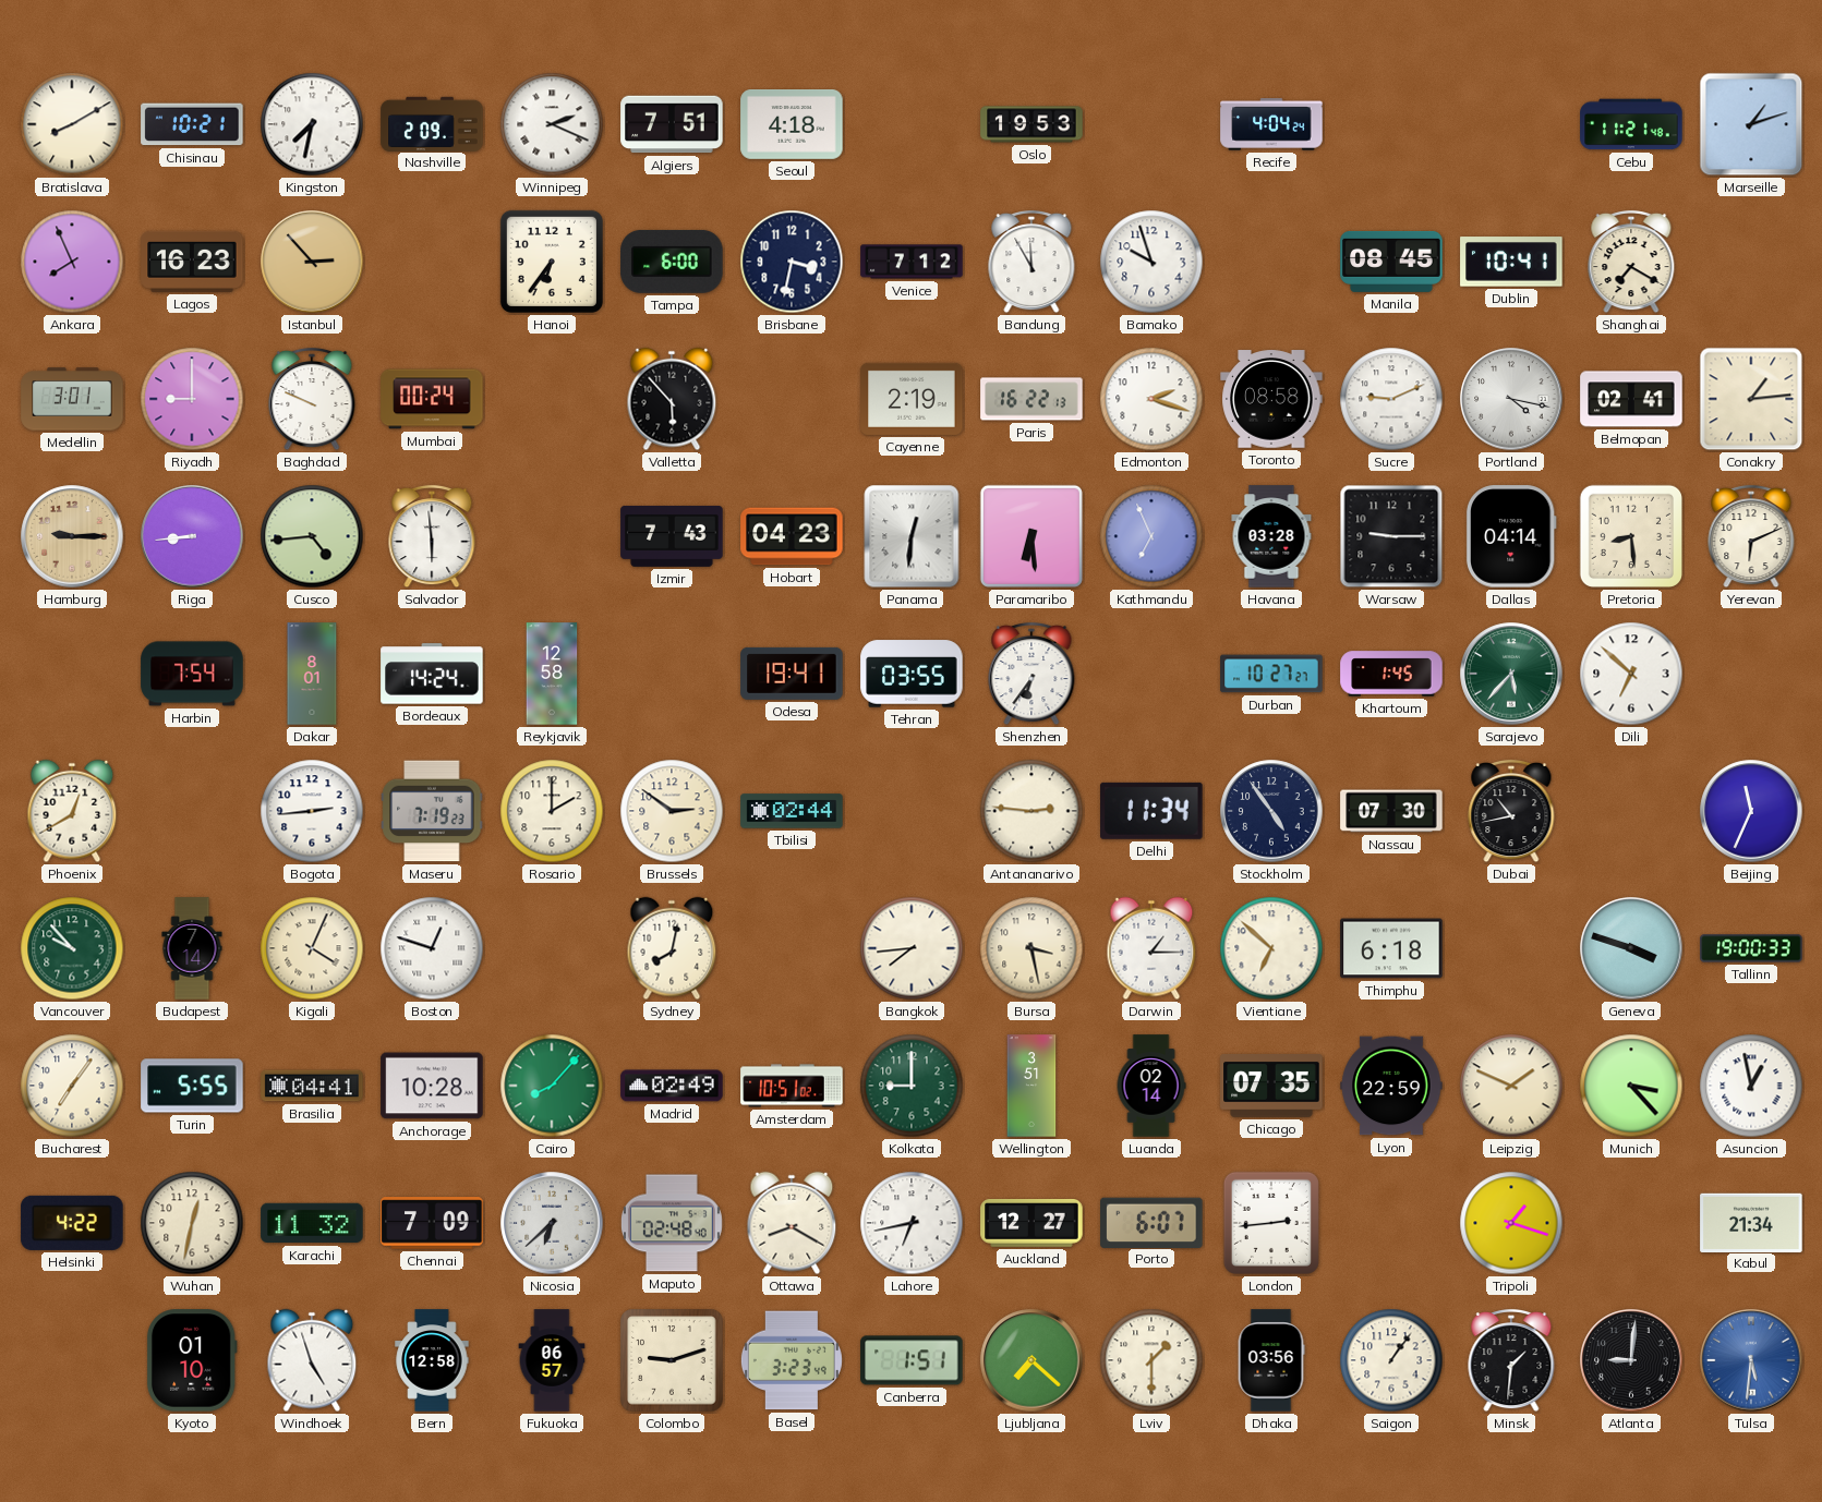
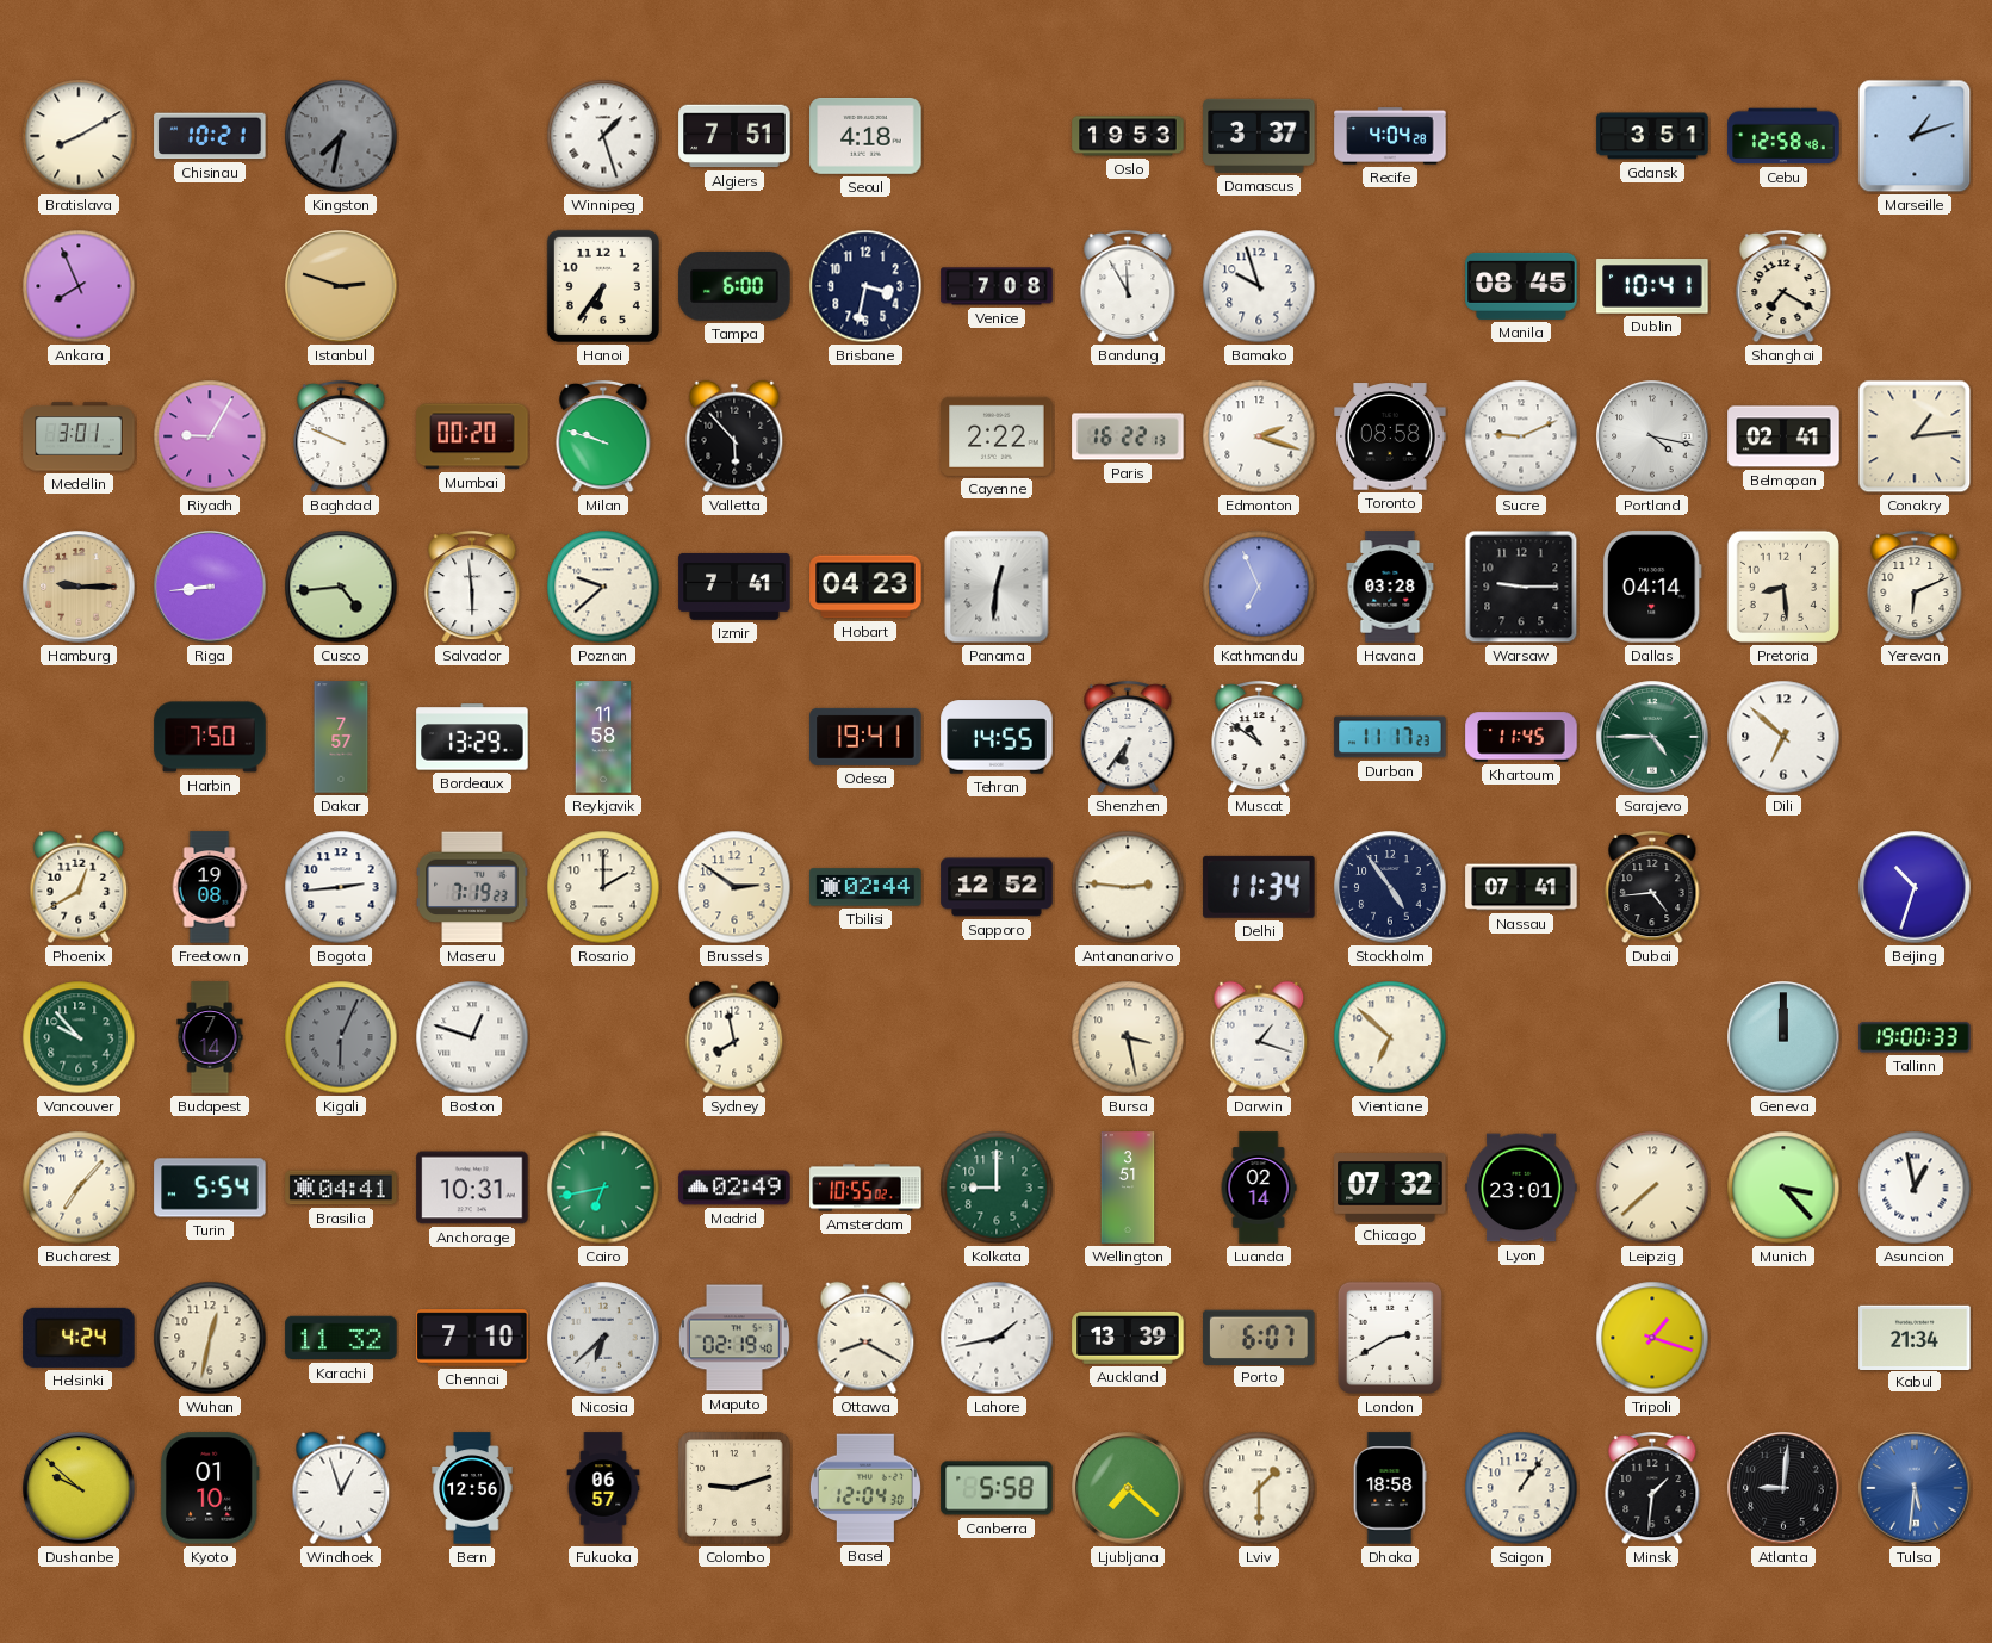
Kingston dial: white -> grey
Nashville: 2:09 -> none
Winnipeg: 2:19 -> 1:27
Damascus: none -> 3:37
Recife: 4:04:24 -> 4:04:28
Gdansk: none -> 3:51
Cebu: 11:21 -> 12:58
Lagos: 16:23 -> none
Istanbul: 2:53 -> 2:48
Venice: 7:12 -> 7:08
Riyadh: 9:00 -> 9:05
Mumbai: 00:24 -> 00:20
Milan: none -> 9:48
Cayenne: 2:19 -> 2:22
Poznan: none -> 9:38
Izmir: 7:43 -> 7:41
Paramaribo: 6:29 -> none
Harbin: 7:54 -> 7:50
Dakar: 8:01 -> 7:57
Bordeaux: 14:24 -> 13:29
Reykjavik: 12:58 -> 11:58
Tehran: 03:55 -> 14:55
Muscat: none -> 10:51
Durban: 10:27 -> 11:17
Khartoum: 1:45 -> 11:45
Sarajevo: 5:37 -> 4:45
Freetown: none -> 19:08
Sapporo: none -> 12:52
Nassau: 07:30 -> 07:41
Dubai: 10:43 -> 4:44
Beijing: 11:34 -> 10:33
Kigali: 4:04 -> 6:04
Kigali dial: cream -> grey
Sydney: 8:02 -> 7:58
Bangkok: 7:44 -> none
Darwin: 1:15 -> 1:18
Thimphu: 6:18 -> none
Geneva: 3:48 -> 12:00
Bucharest: 7:06 -> 7:07
Turin: 5:55 -> 5:54
Anchorage: 10:28 -> 10:31
Cairo: 8:07 -> 6:43
Amsterdam: 10:51 -> 10:55
Chicago: 07:35 -> 07:32
Lyon: 22:59 -> 23:01
Leipzig: 1:49 -> 7:38
Helsinki: 4:22 -> 4:24
Chennai: 7:09 -> 7:10
Maputo: 02:48 -> 02:19
Lahore: 6:43 -> 1:43
Auckland: 12:27 -> 13:39
London: 2:44 -> 2:40
Dushanbe: none -> 9:52
Windhoek: 4:57 -> 12:57
Bern: 12:58 -> 12:56
Basel: 3:23 -> 12:04
Canberra: 1:51 -> 5:58
Dhaka: 03:56 -> 18:58
